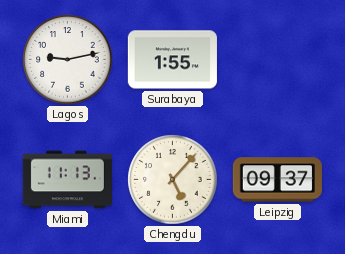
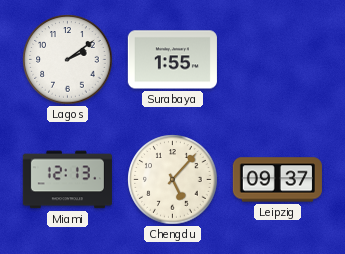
Lagos: 9:13 -> 2:09
Miami: 11:13 -> 12:13
